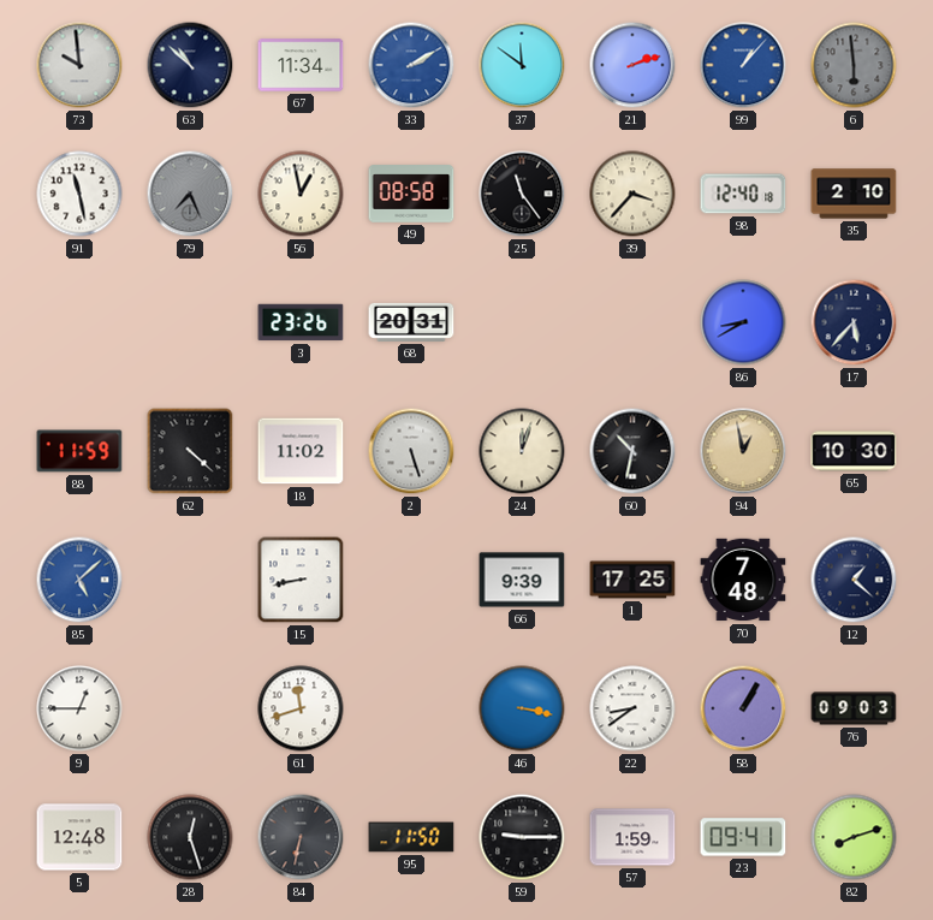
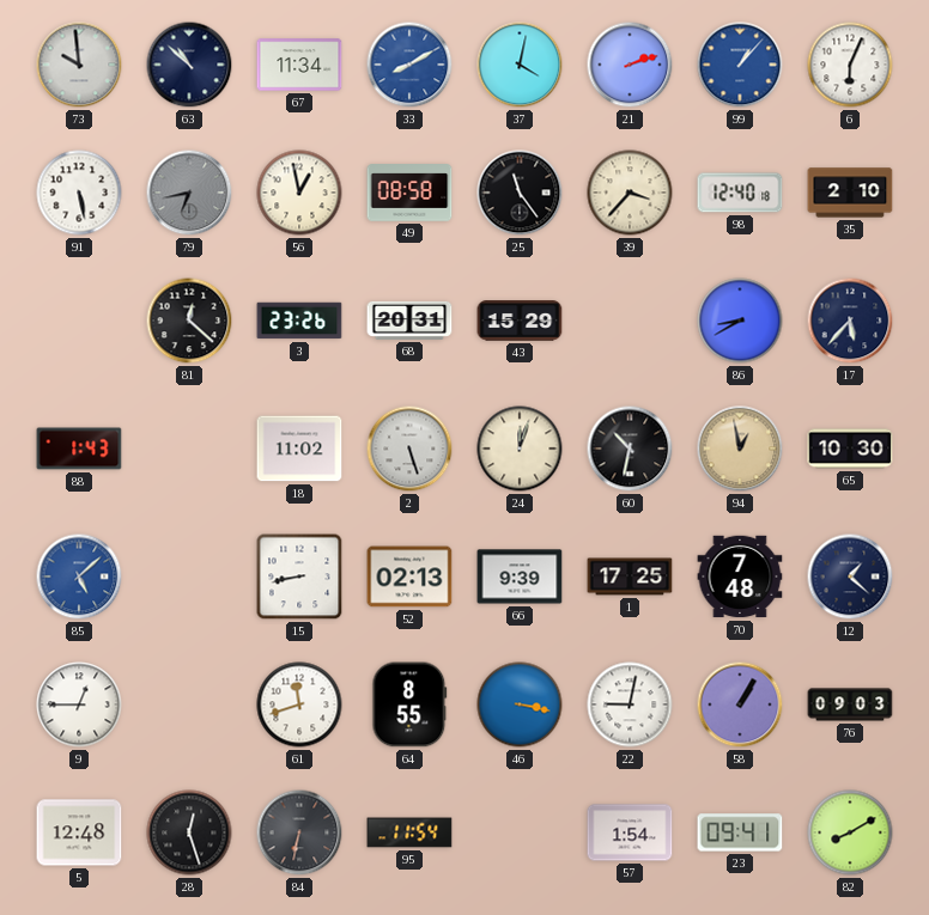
33: 2:10 -> 8:10
37: 11:51 -> 4:02
6: 5:59 -> 6:04
6 dial: grey -> white
91: 11:28 -> 5:28
79: 7:26 -> 6:43
81: none -> 12:22
43: none -> 15:29
88: 11:59 -> 1:43
62: 4:22 -> none
52: none -> 02:13
64: none -> 8:55
22: 8:39 -> 9:02
95: 11:50 -> 11:54
59: 9:15 -> none
57: 1:59 -> 1:54
82: 8:12 -> 8:10
